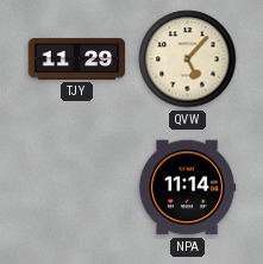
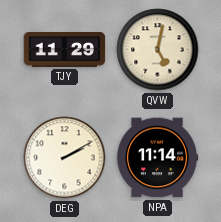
QVW: 5:07 -> 5:02
DEG: none -> 2:10
